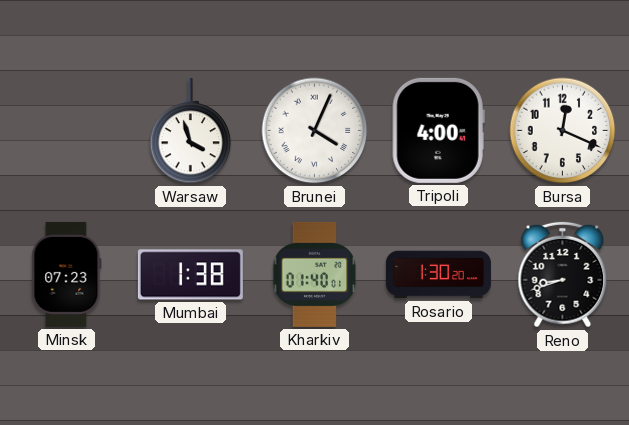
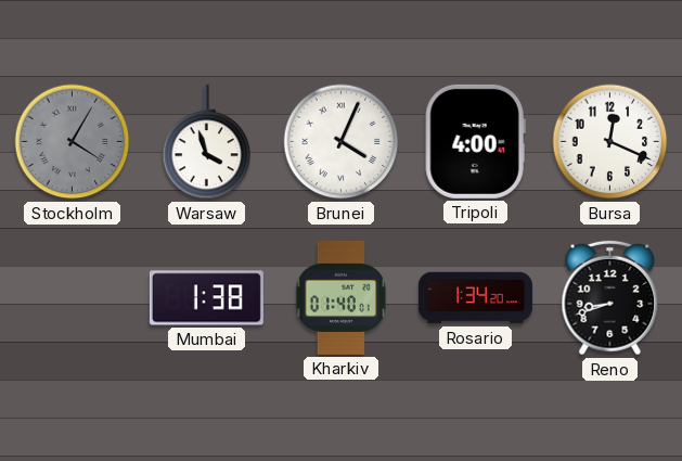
Stockholm: none -> 4:05
Minsk: 07:23 -> none
Rosario: 1:30 -> 1:34
